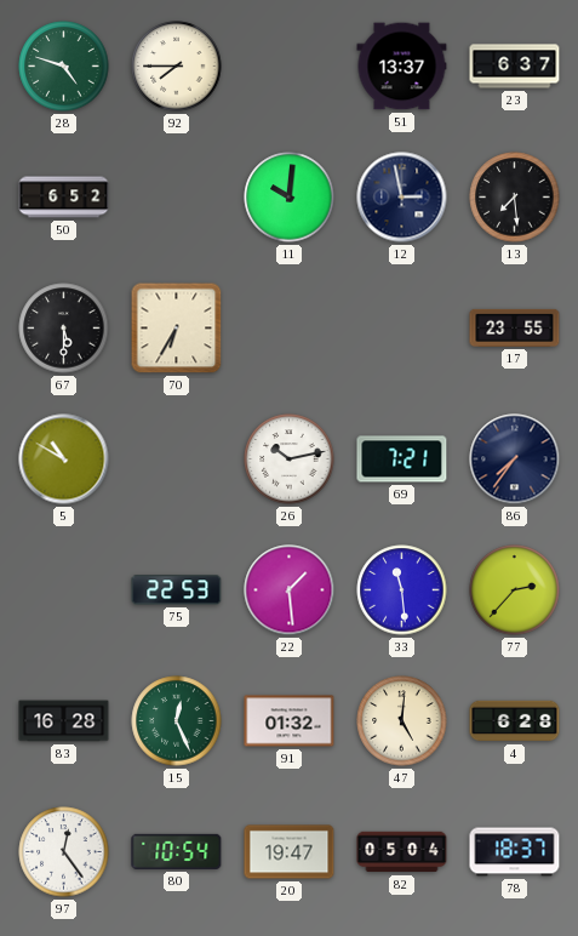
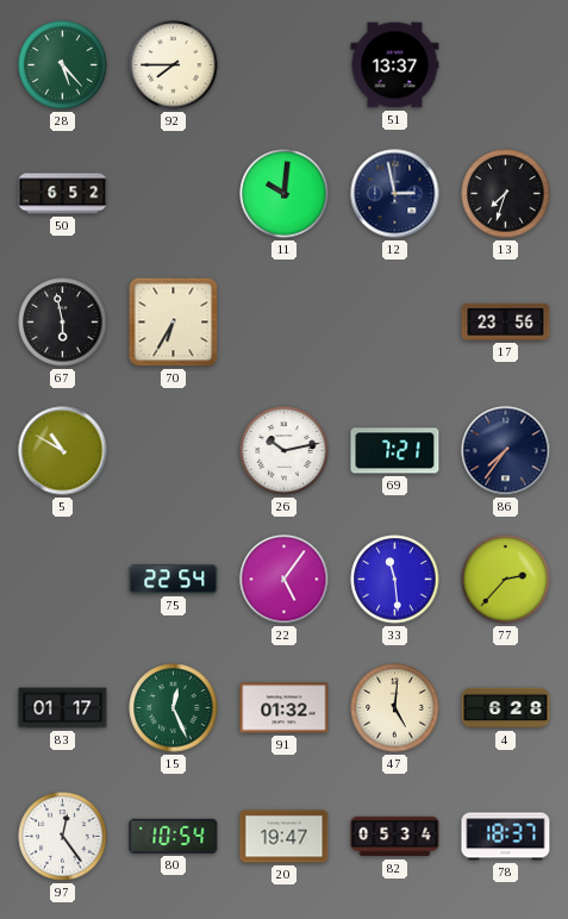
28: 4:48 -> 5:23
23: 6:37 -> none
13: 7:29 -> 7:33
67: 5:30 -> 5:58
17: 23:55 -> 23:56
75: 22:53 -> 22:54
22: 1:29 -> 5:06
83: 16:28 -> 01:17
82: 05:04 -> 05:34
